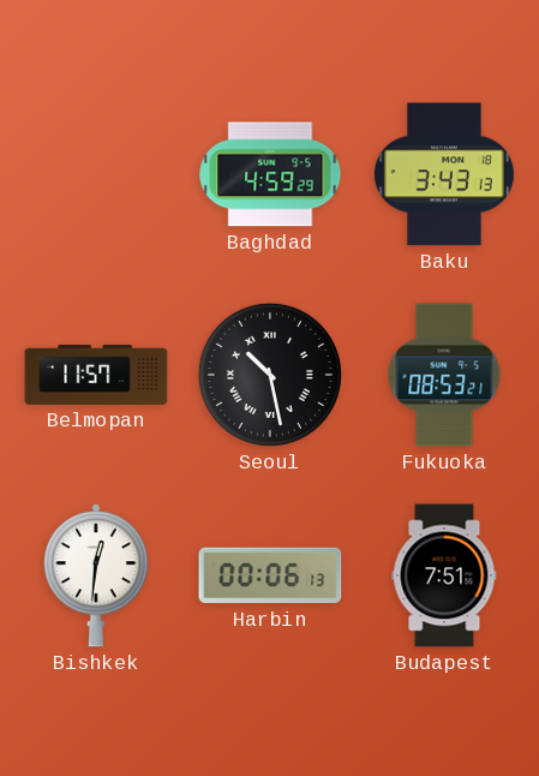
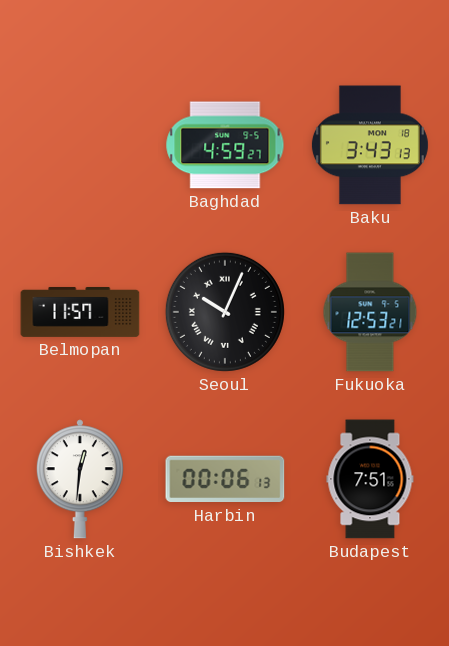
Baghdad: 4:59:29 -> 4:59:27
Seoul: 10:28 -> 10:04
Fukuoka: 08:53 -> 12:53
